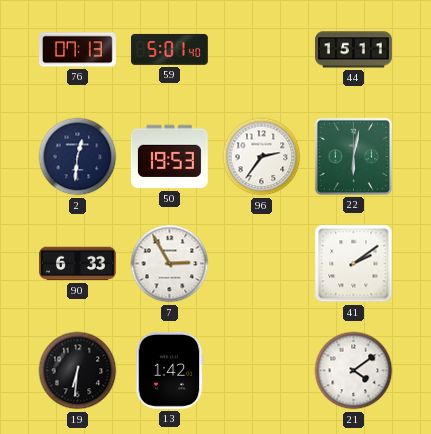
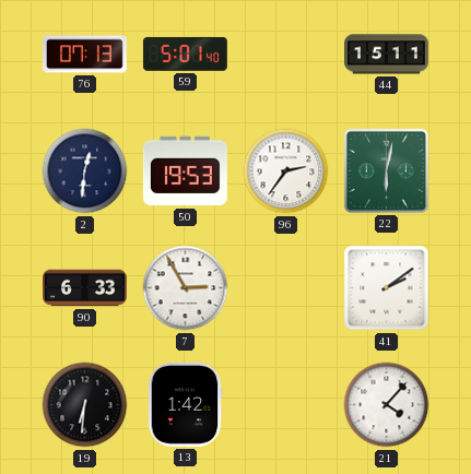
21: 4:09 -> 4:07
